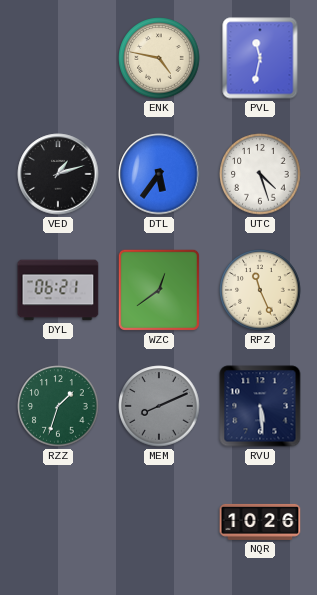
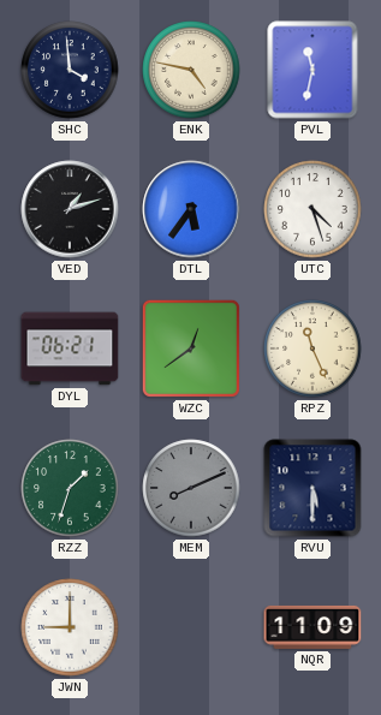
SHC: none -> 3:59
RVU: 5:29 -> 5:30
JWN: none -> 9:00
NQR: 10:26 -> 11:09
